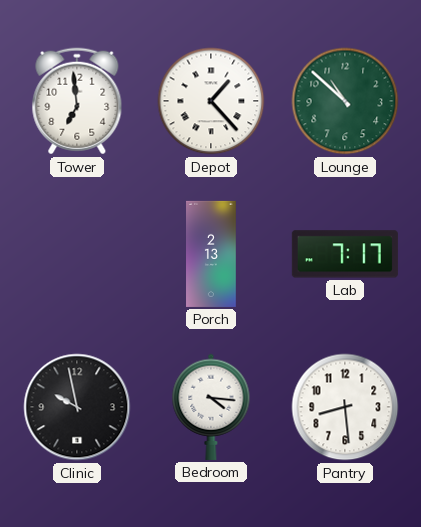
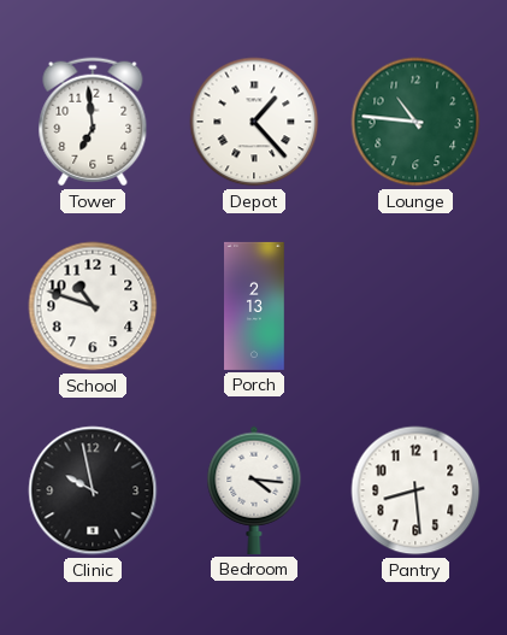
Lounge: 10:52 -> 10:46
School: none -> 10:48
Lab: 7:17 -> none
